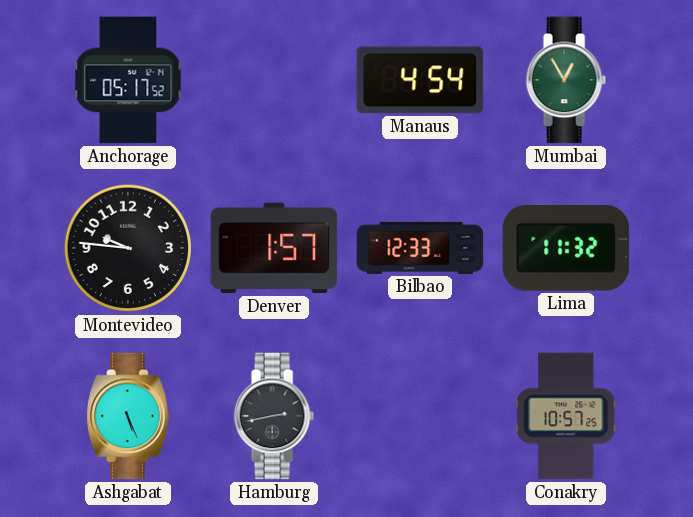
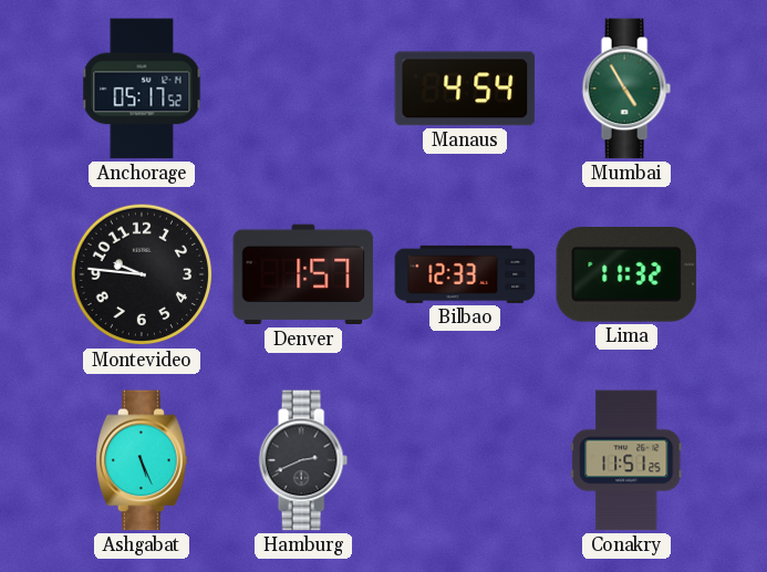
Mumbai: 12:55 -> 4:55
Hamburg: 2:43 -> 2:41
Conakry: 10:57 -> 11:51
